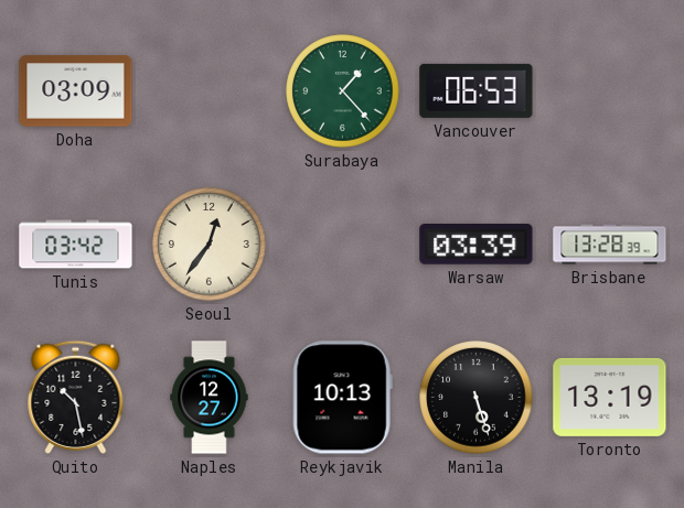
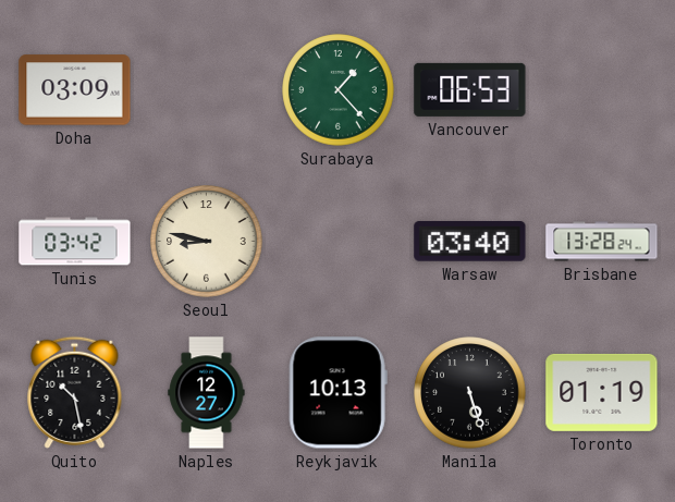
Seoul: 12:36 -> 8:47
Warsaw: 03:39 -> 03:40
Brisbane: 13:28:39 -> 13:28:24
Toronto: 13:19 -> 01:19
